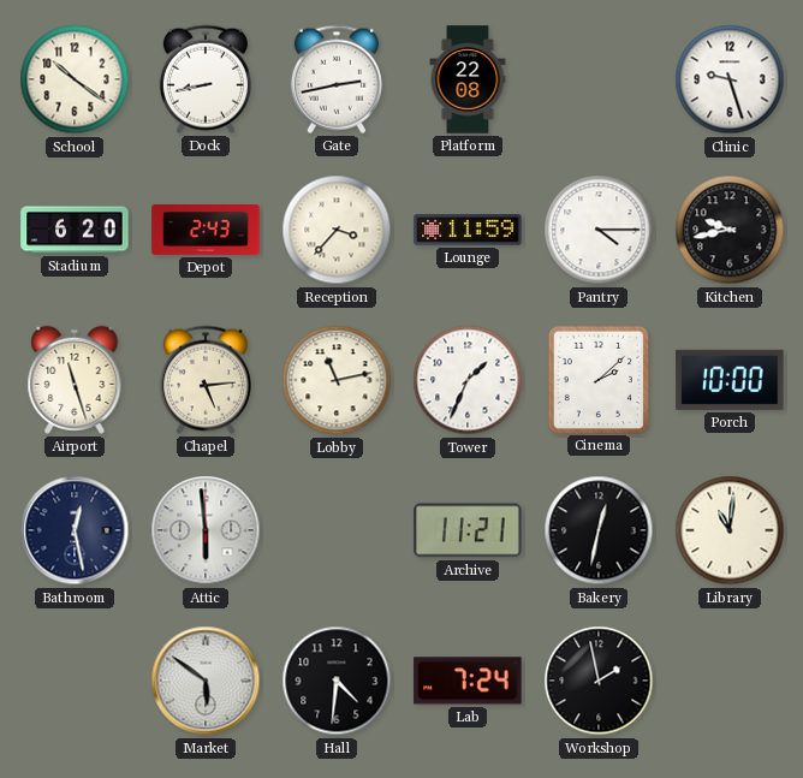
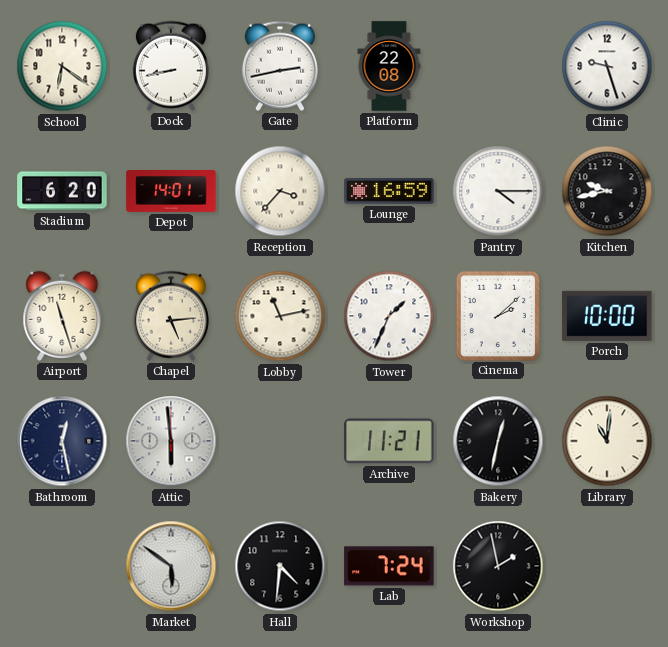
School: 10:21 -> 6:21
Depot: 2:43 -> 14:01
Lounge: 11:59 -> 16:59
